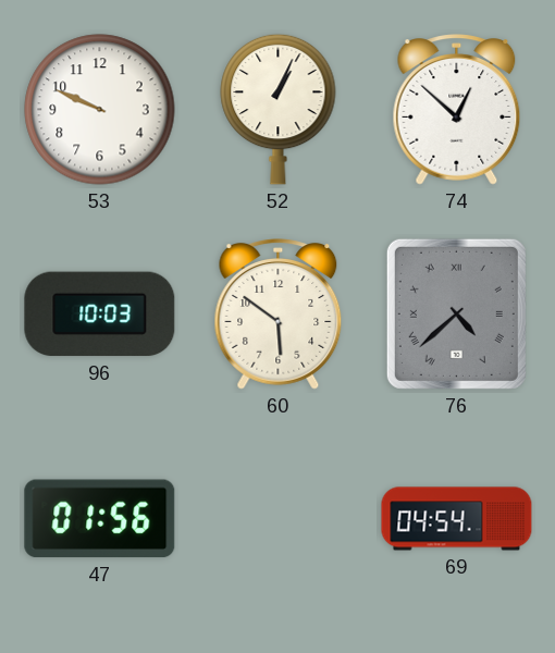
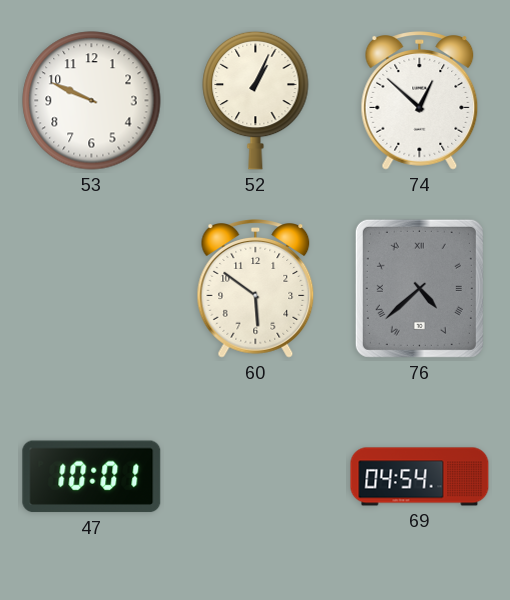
96: 10:03 -> none
47: 01:56 -> 10:01
